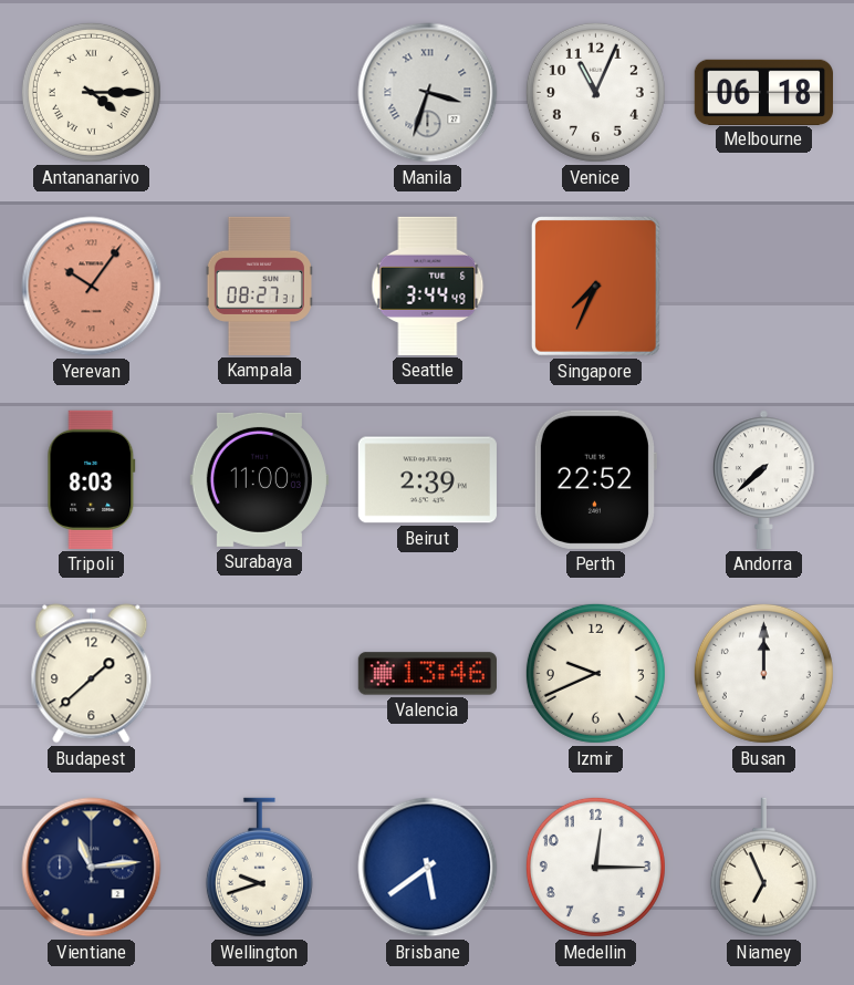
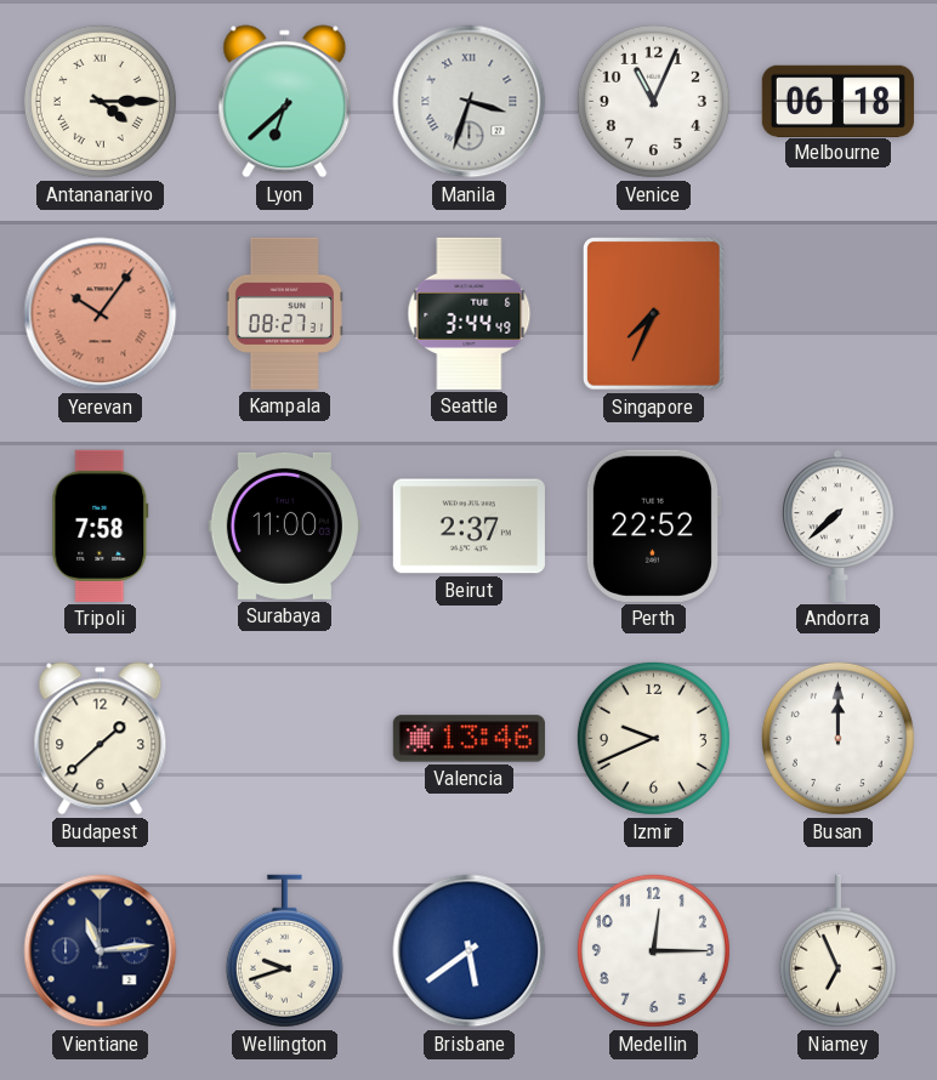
Lyon: none -> 6:38
Tripoli: 8:03 -> 7:58
Beirut: 2:39 -> 2:37
